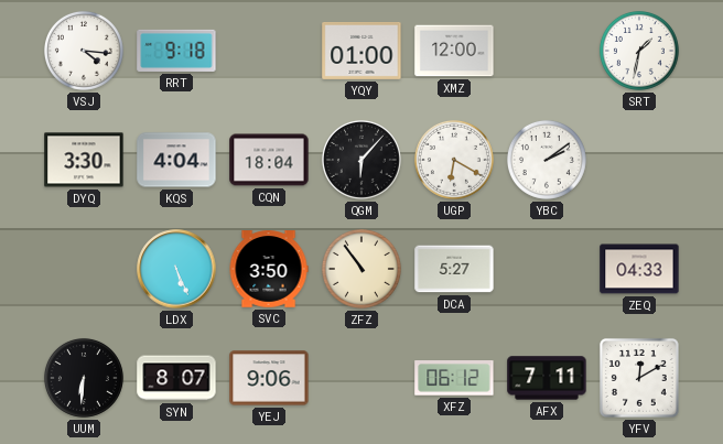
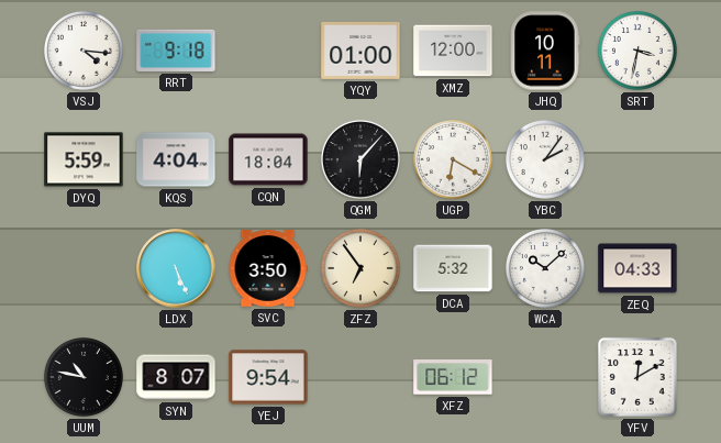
JHQ: none -> 10:11
SRT: 1:32 -> 3:32
DYQ: 3:30 -> 5:59
YBC: 2:09 -> 2:06
ZFZ: 10:54 -> 6:54
DCA: 5:27 -> 5:32
WCA: none -> 10:08
UUM: 6:31 -> 10:47
YEJ: 9:06 -> 9:54
AFX: 7:11 -> none
